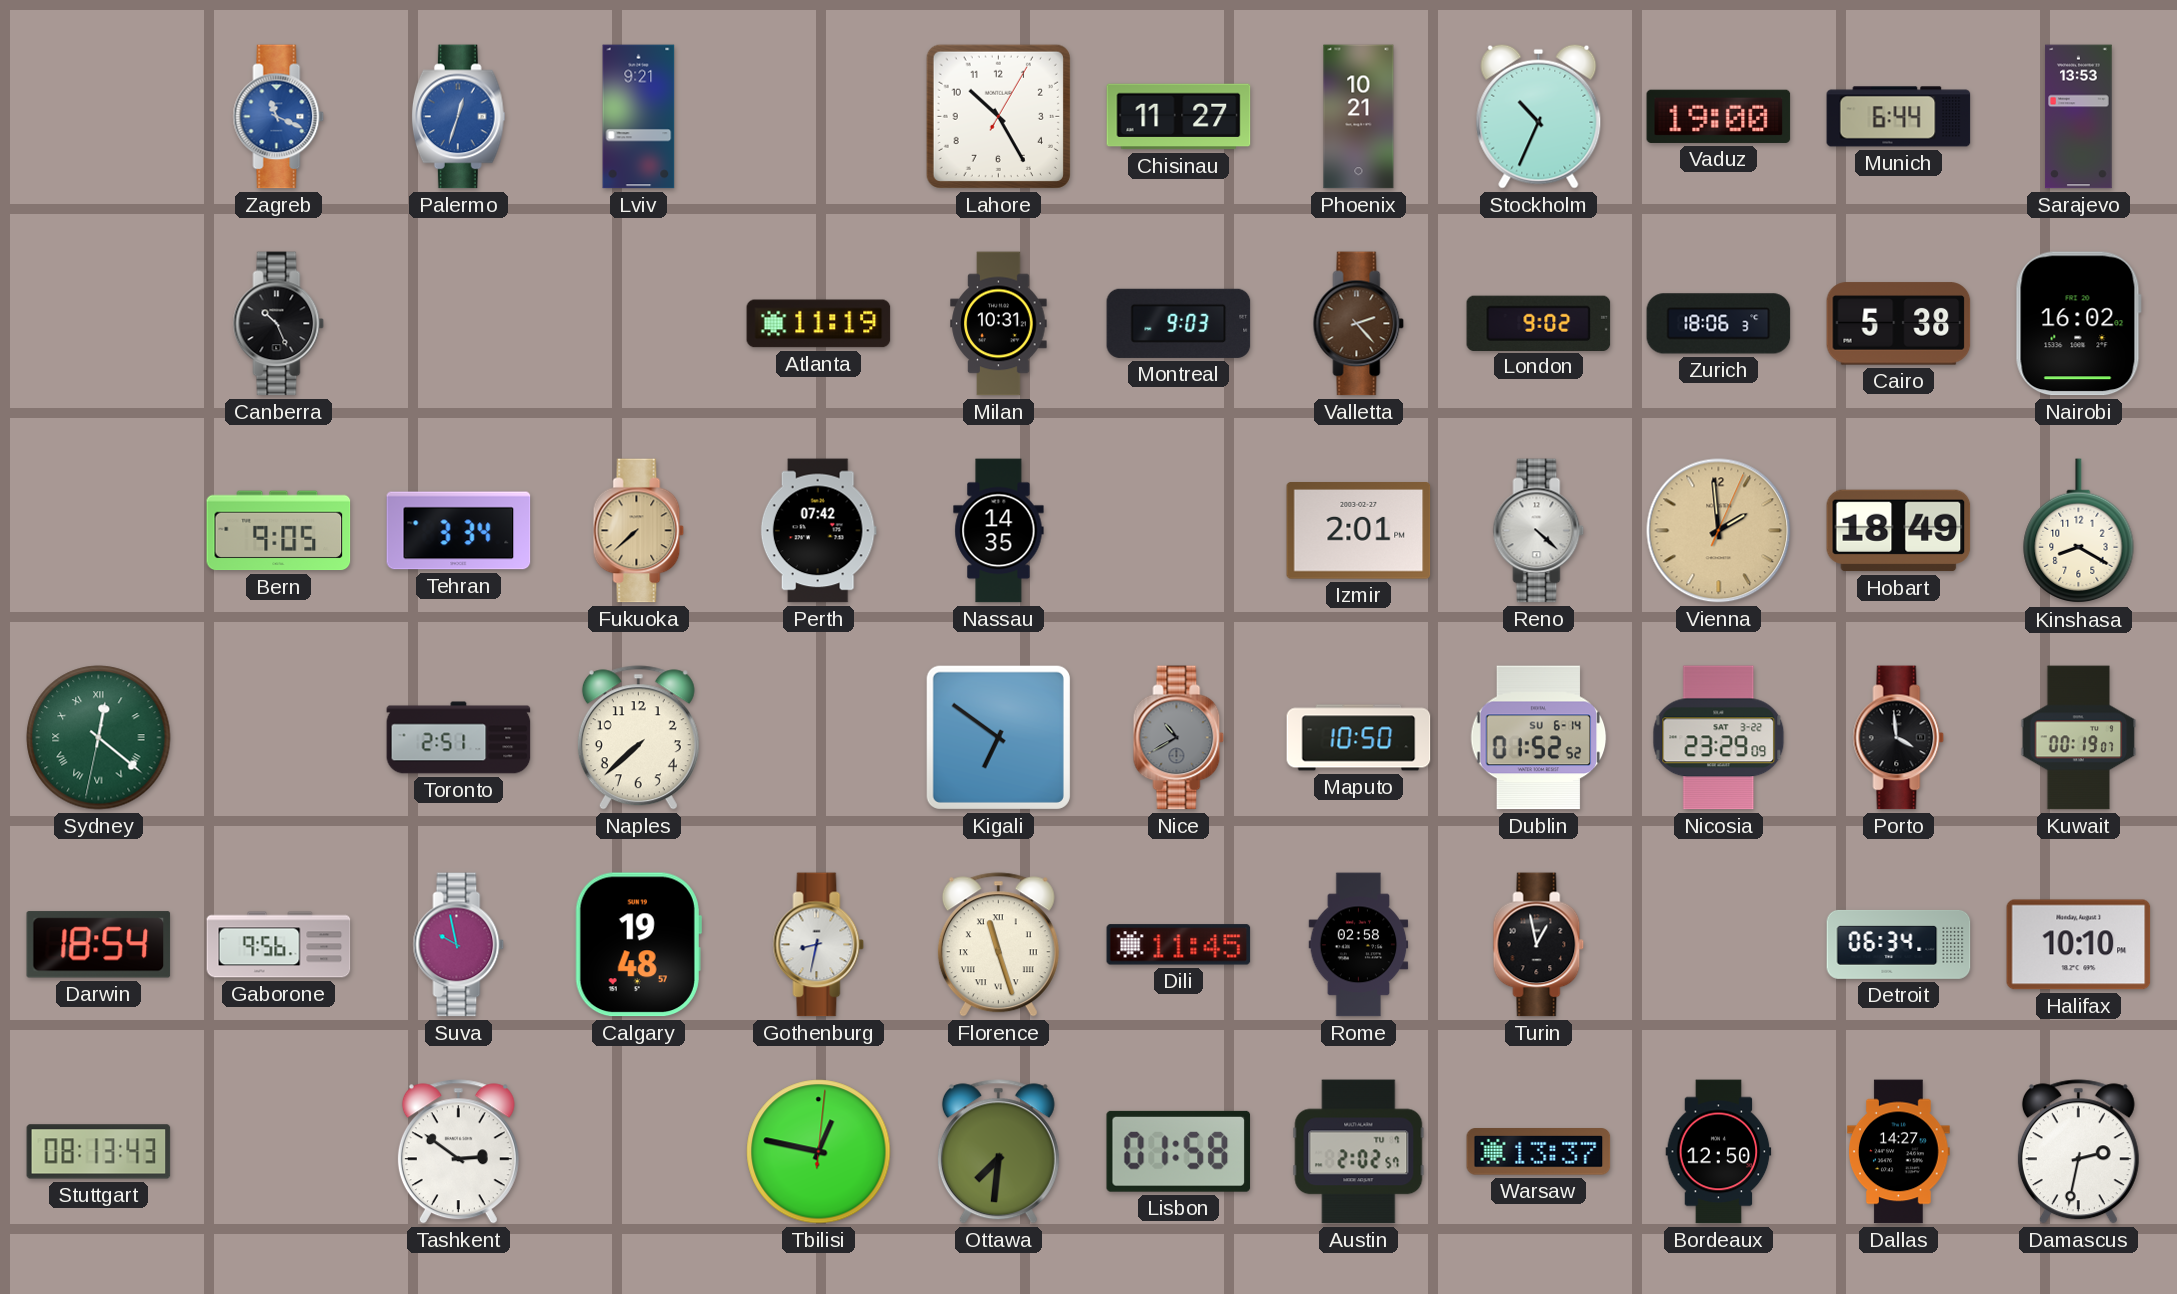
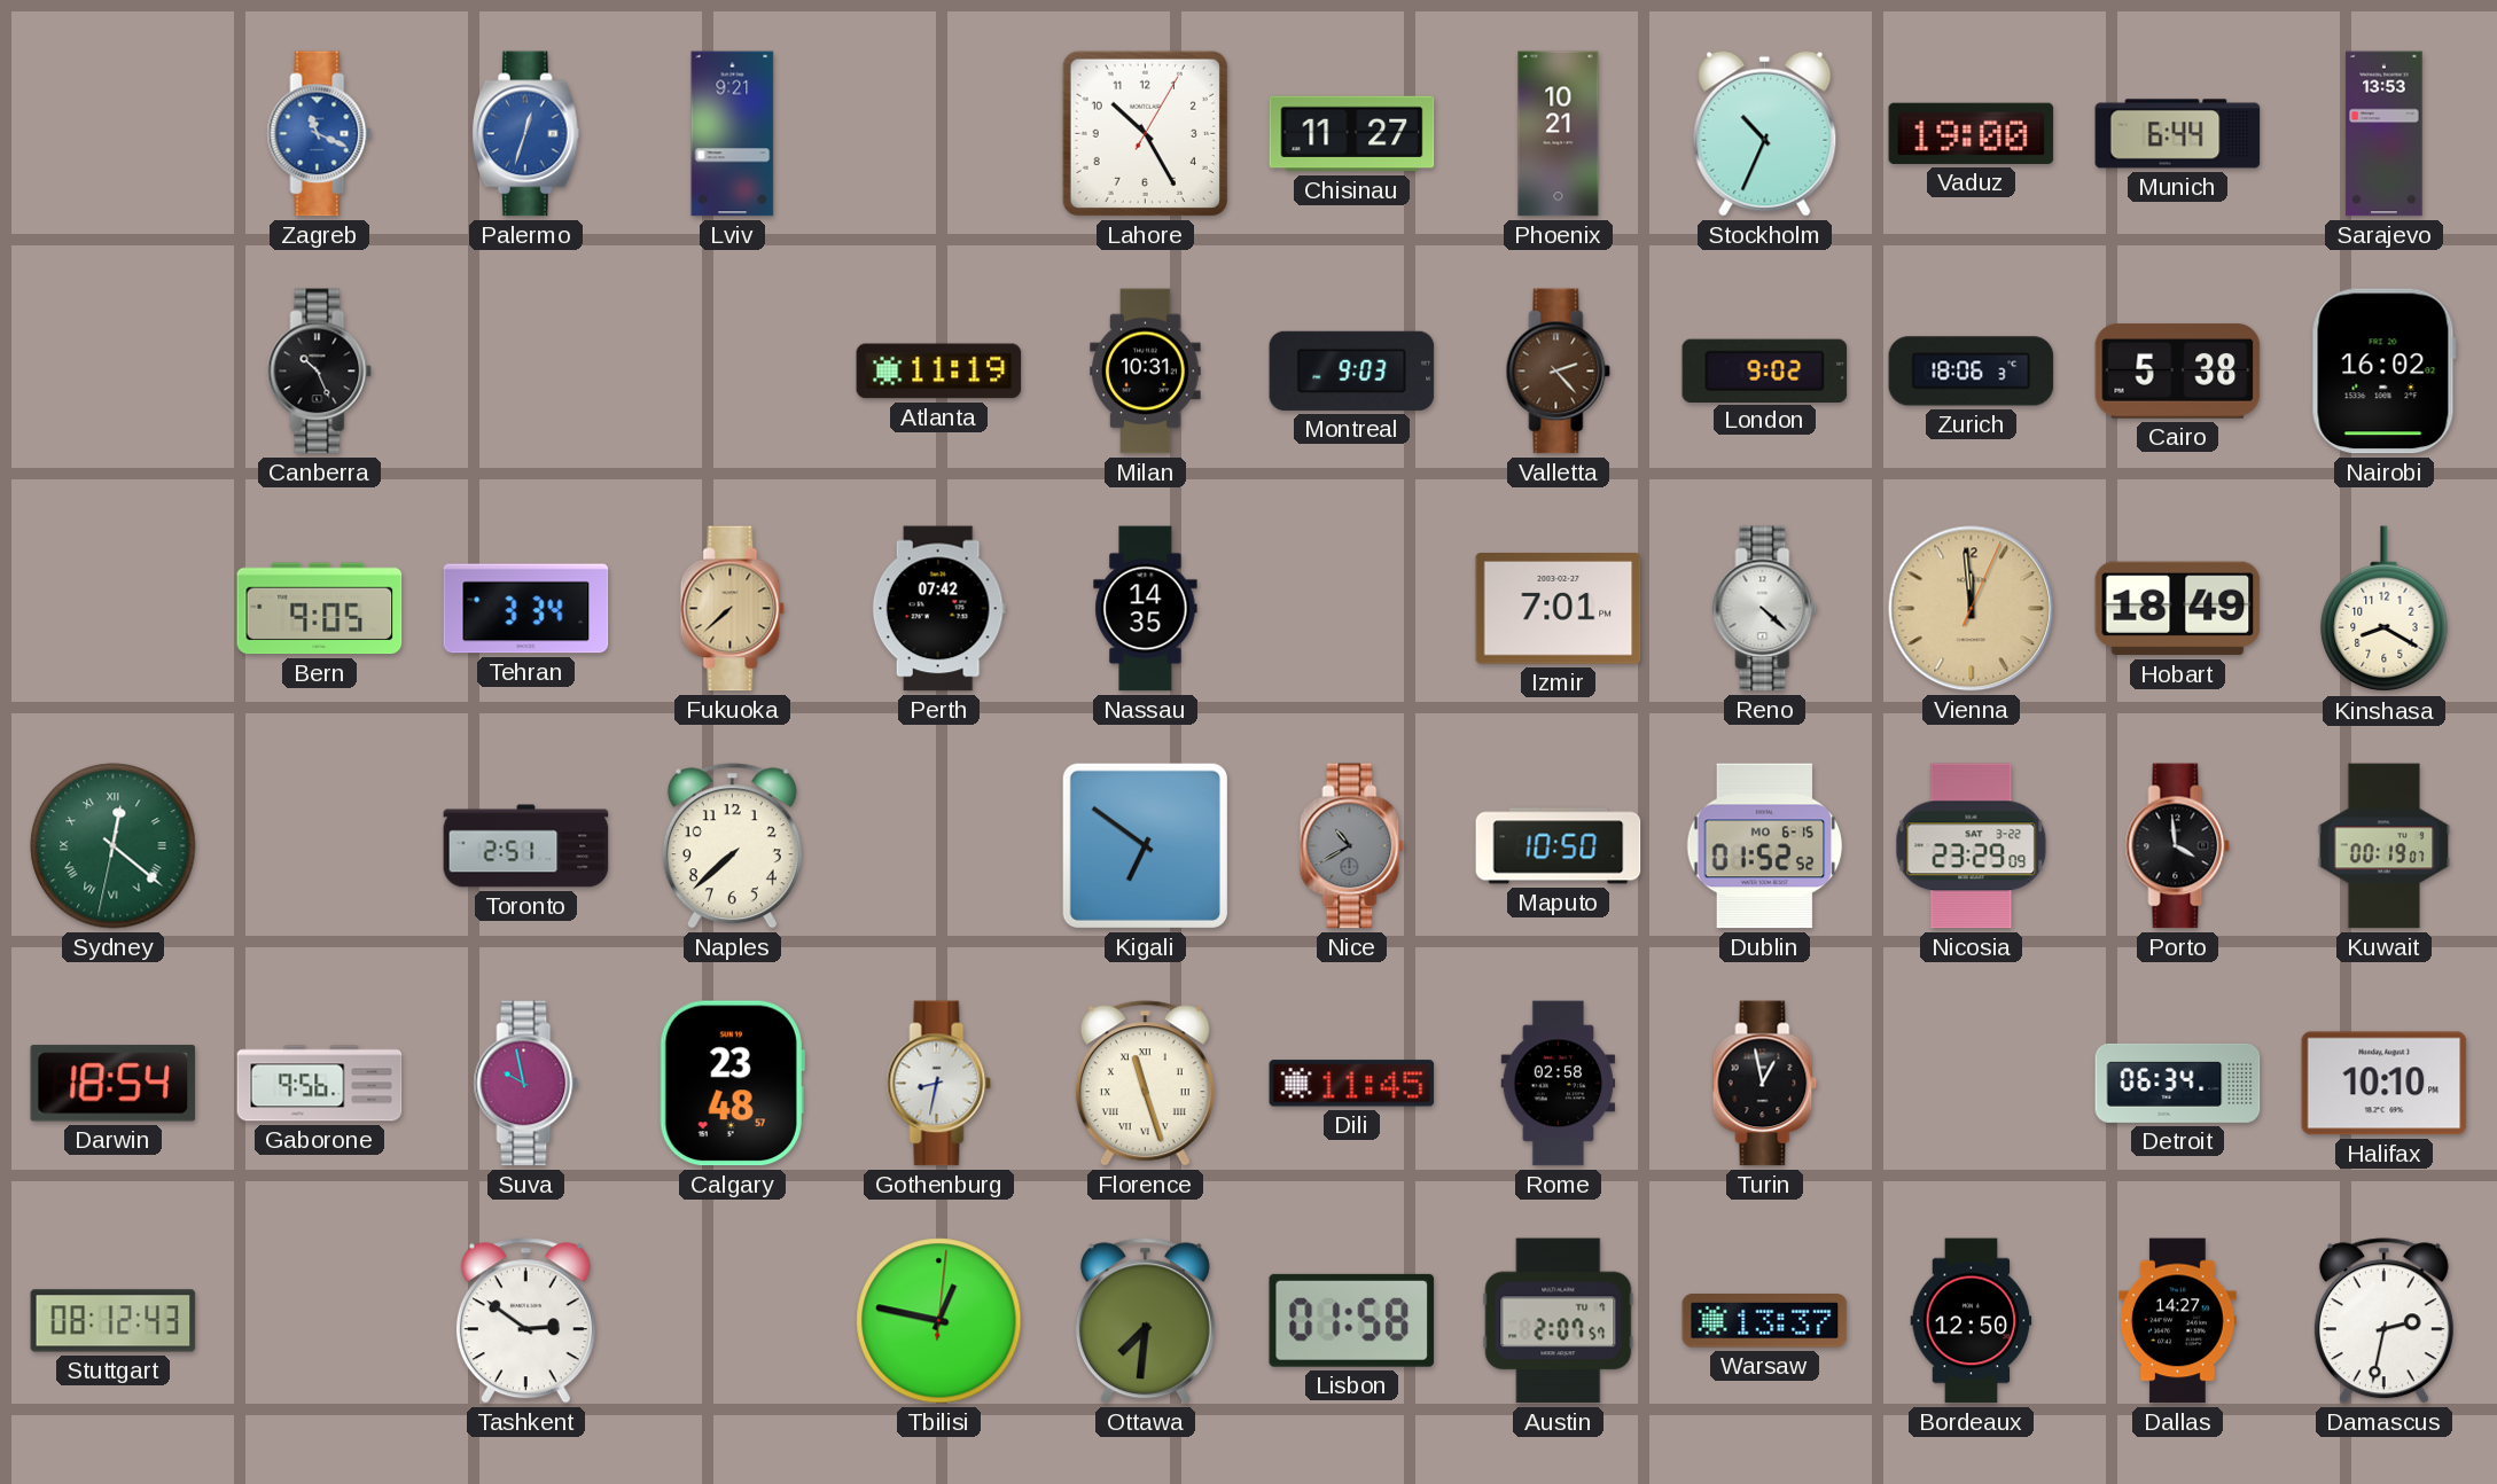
Izmir: 2:01 -> 7:01
Vienna: 1:59 -> 11:59
Dublin date: SU 6-14 -> MO 6-15
Calgary: 19:48 -> 23:48
Stuttgart: 08:13 -> 08:12
Austin: 2:02 -> 2:07
